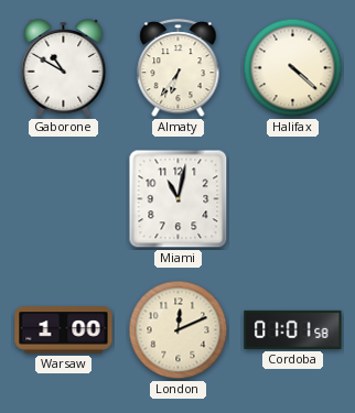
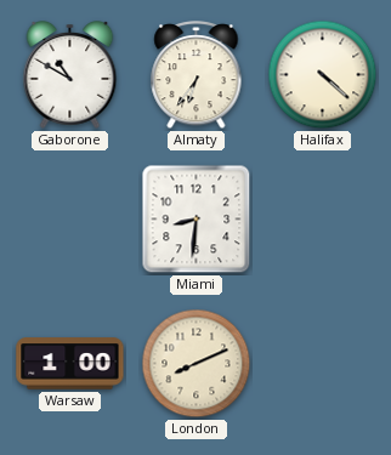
Miami: 11:02 -> 8:31
London: 12:11 -> 8:11
Cordoba: 01:01 -> none
